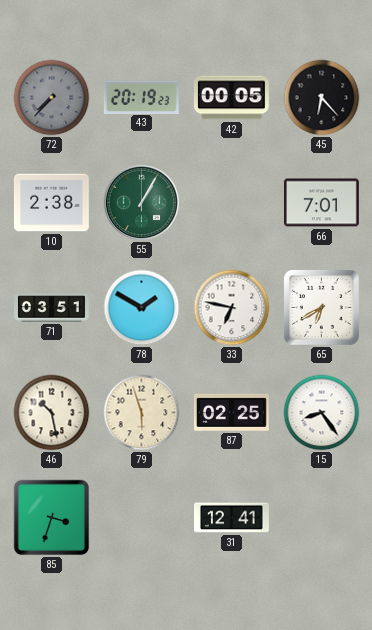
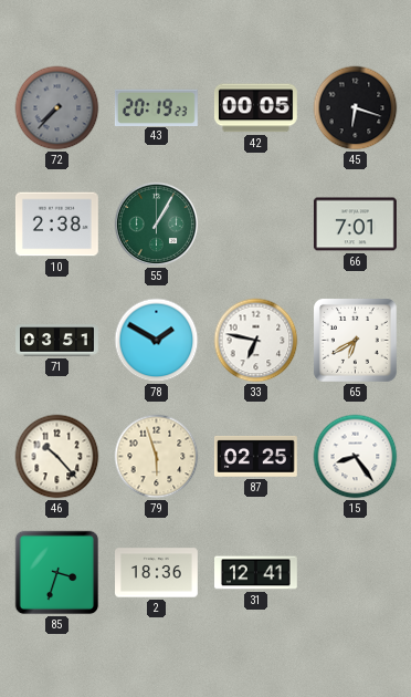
45: 6:23 -> 6:18
46: 10:28 -> 10:23
2: none -> 18:36
